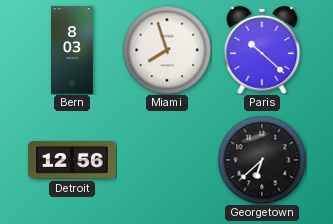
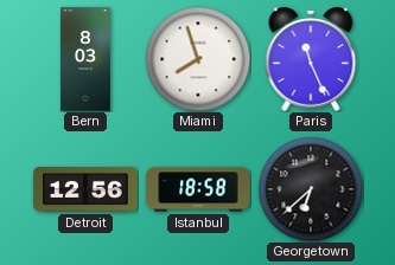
Paris: 10:22 -> 11:26
Istanbul: none -> 18:58
